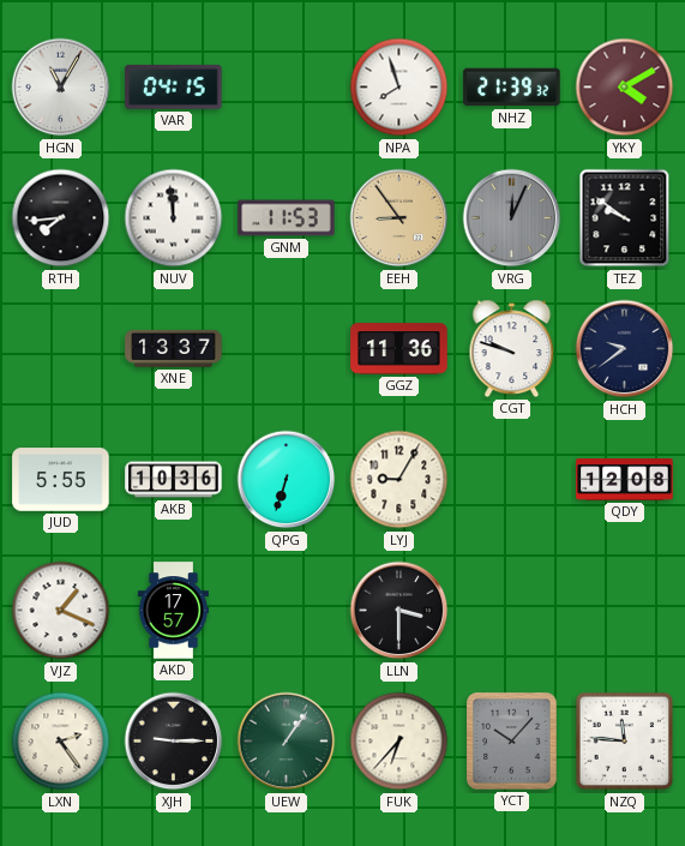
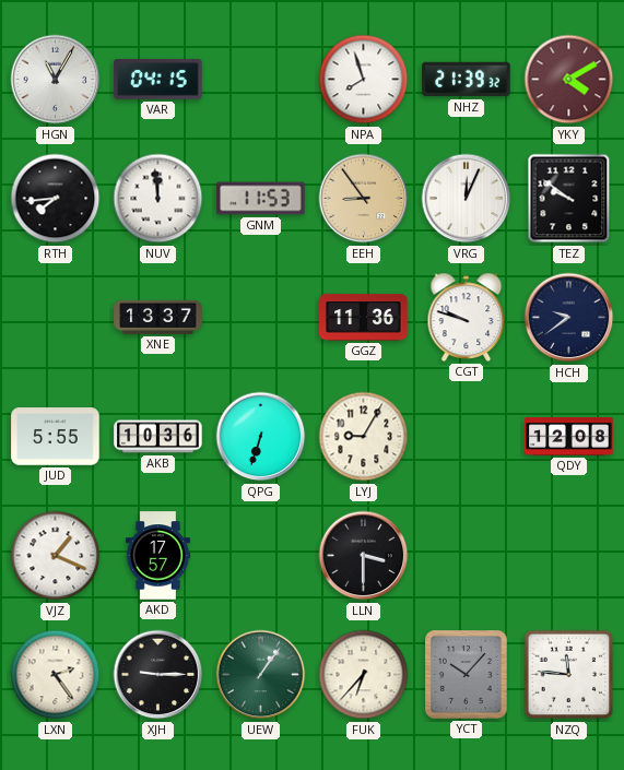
VRG dial: grey -> white
